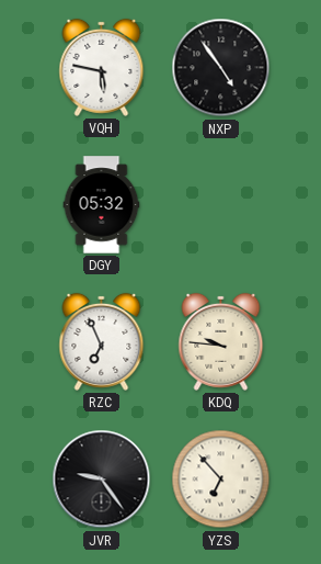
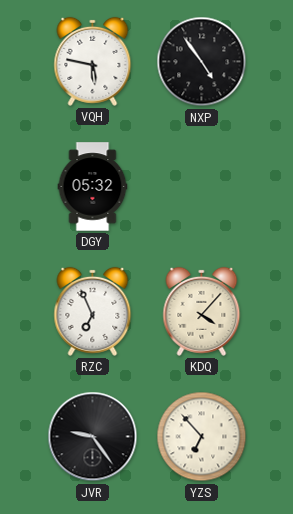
KDQ: 9:46 -> 4:07
